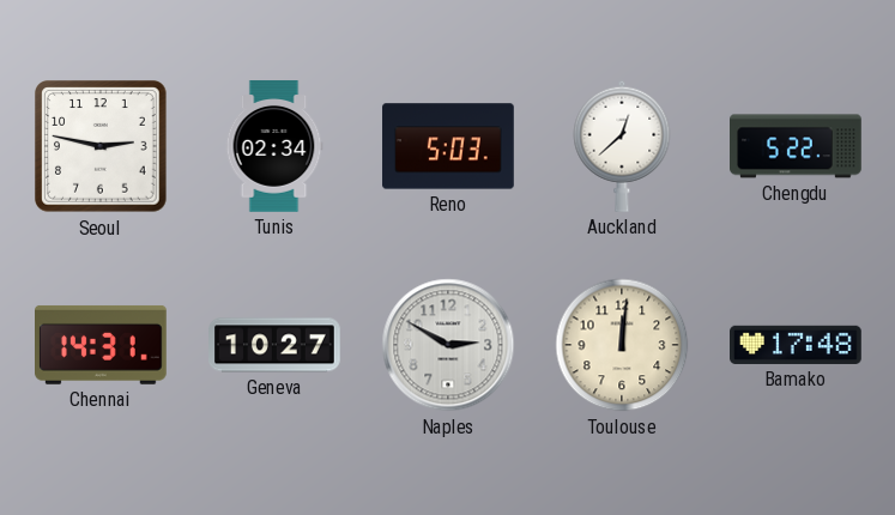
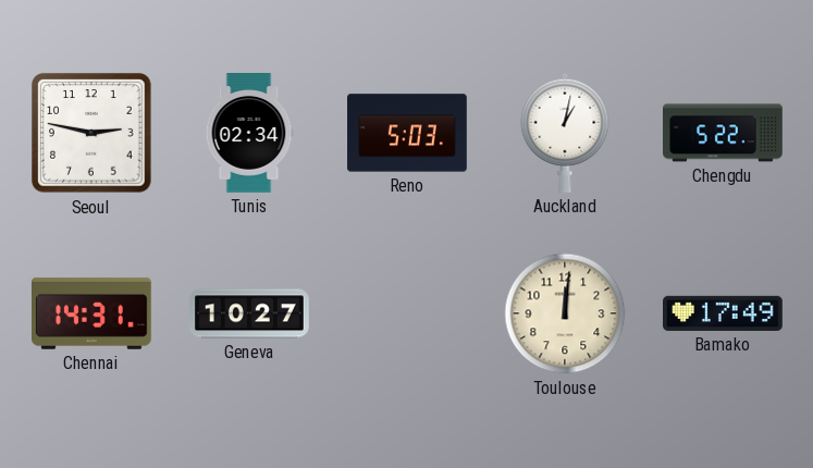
Auckland: 12:38 -> 1:02
Naples: 2:50 -> none
Bamako: 17:48 -> 17:49
